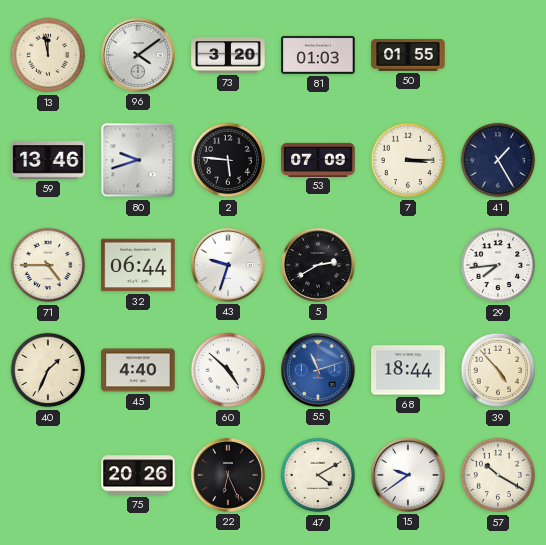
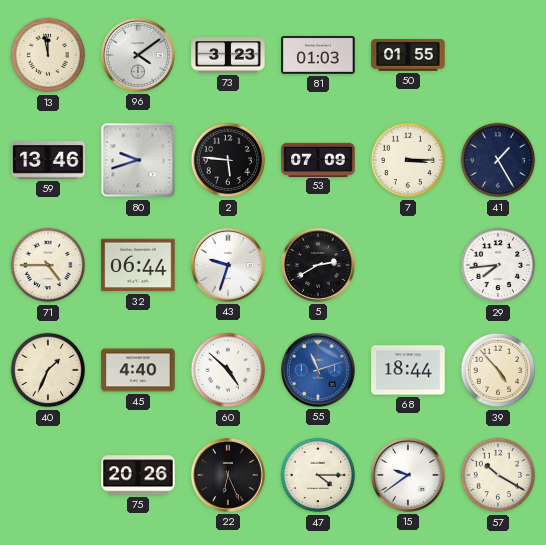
73: 3:20 -> 3:23
47: 4:10 -> 4:15
